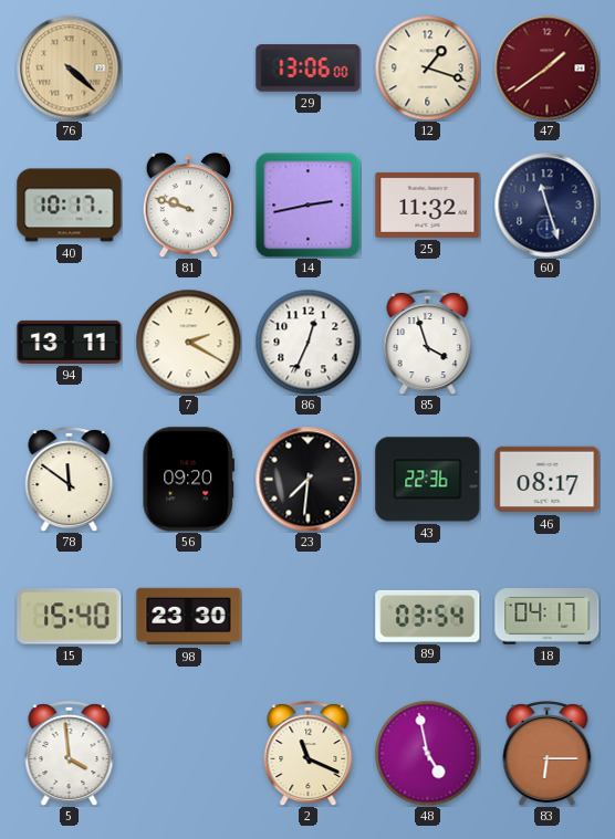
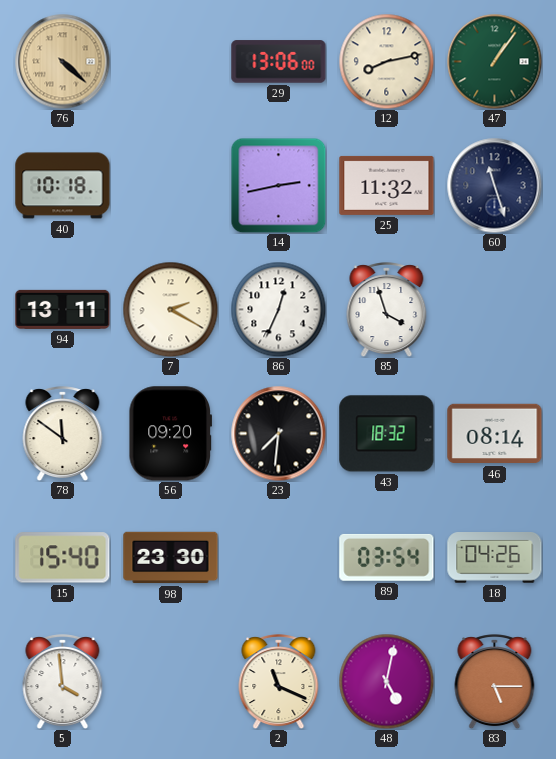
12: 1:18 -> 8:13
47: 1:39 -> 1:06
47 dial: burgundy -> green
40: 10:17 -> 10:18
81: 9:48 -> none
43: 22:36 -> 18:32
46: 08:17 -> 08:14
18: 04:17 -> 04:26
48: 4:58 -> 5:02
83: 6:15 -> 5:15
